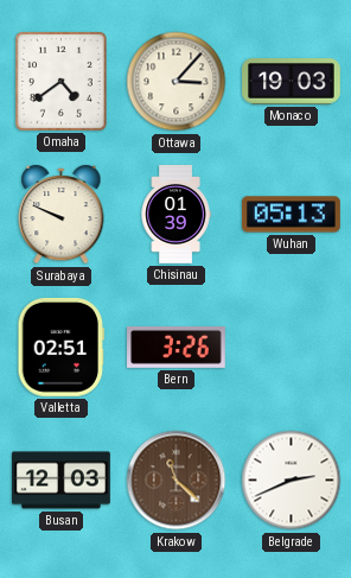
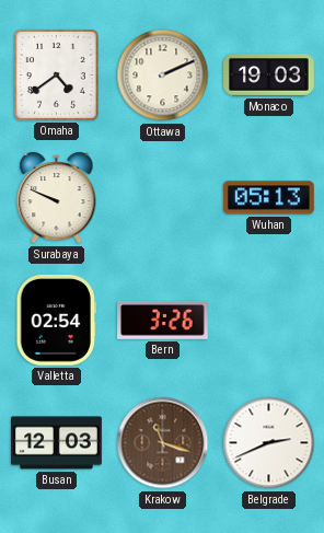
Ottawa: 3:07 -> 2:11
Chisinau: 01:39 -> none
Valletta: 02:51 -> 02:54
Krakow: 11:22 -> 11:18
